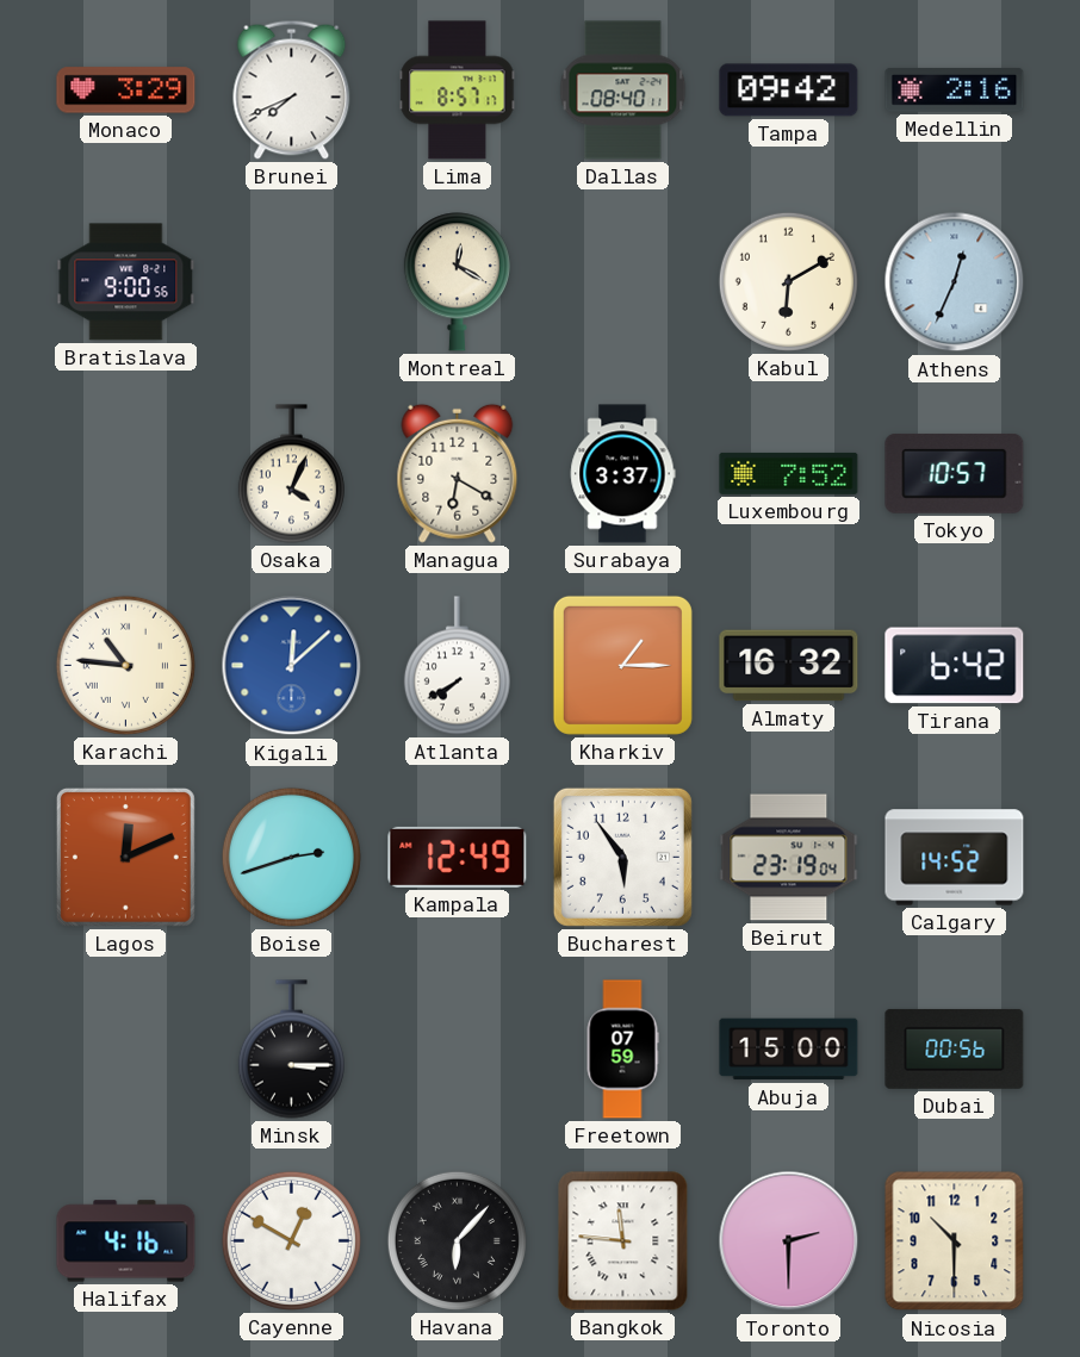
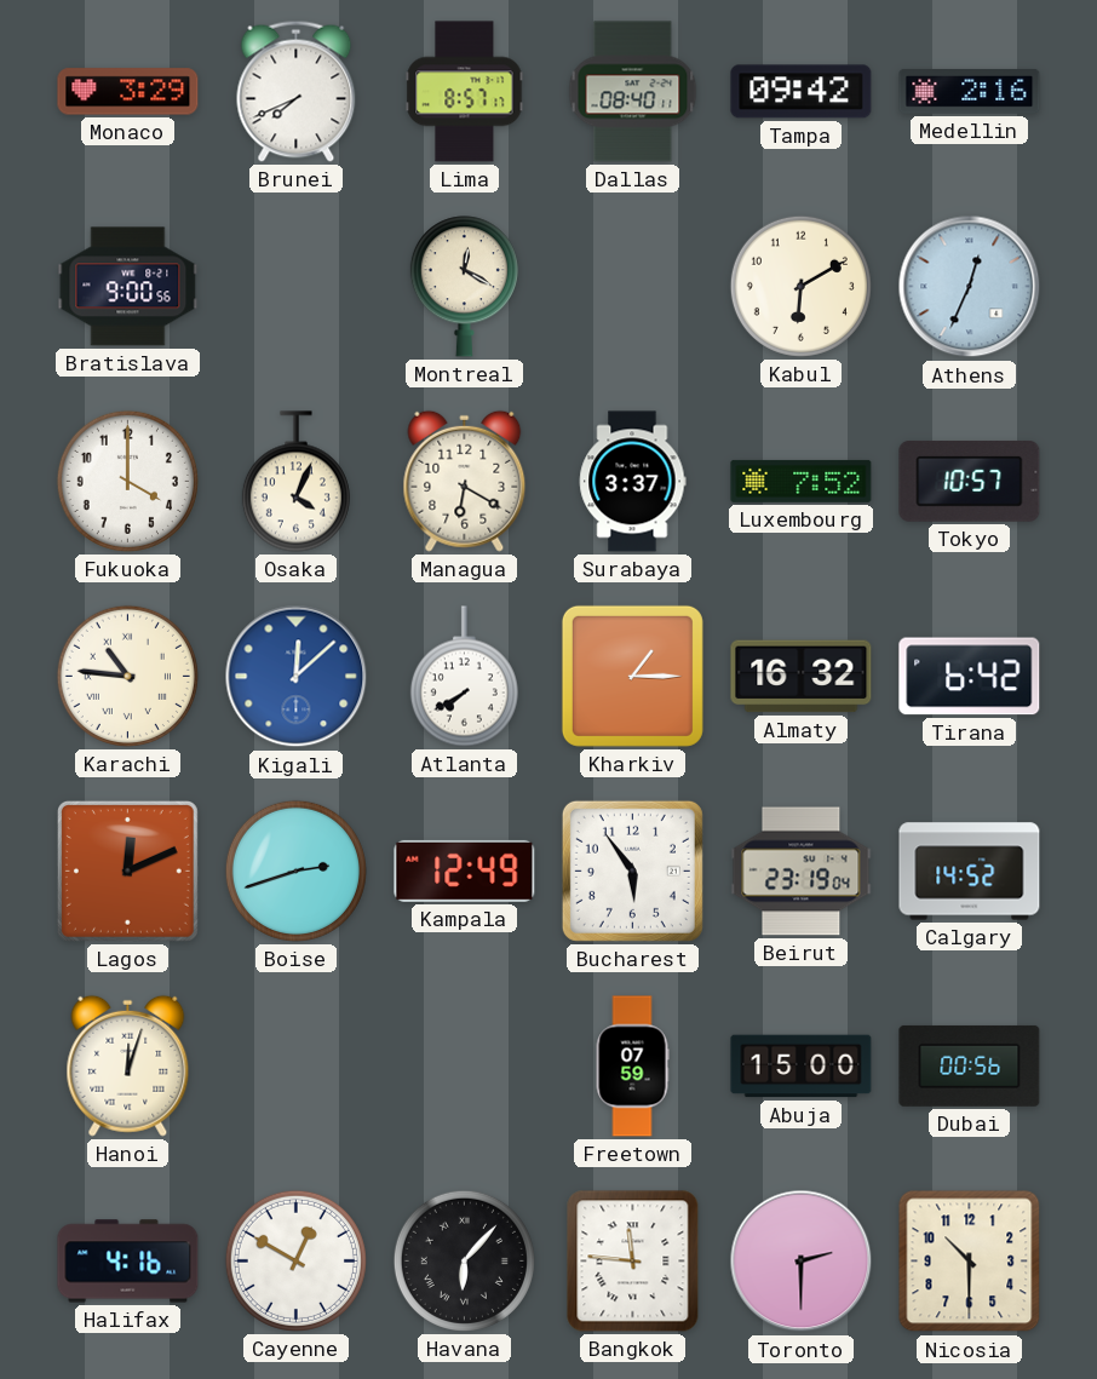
Fukuoka: none -> 4:00
Hanoi: none -> 12:03
Minsk: 3:15 -> none
